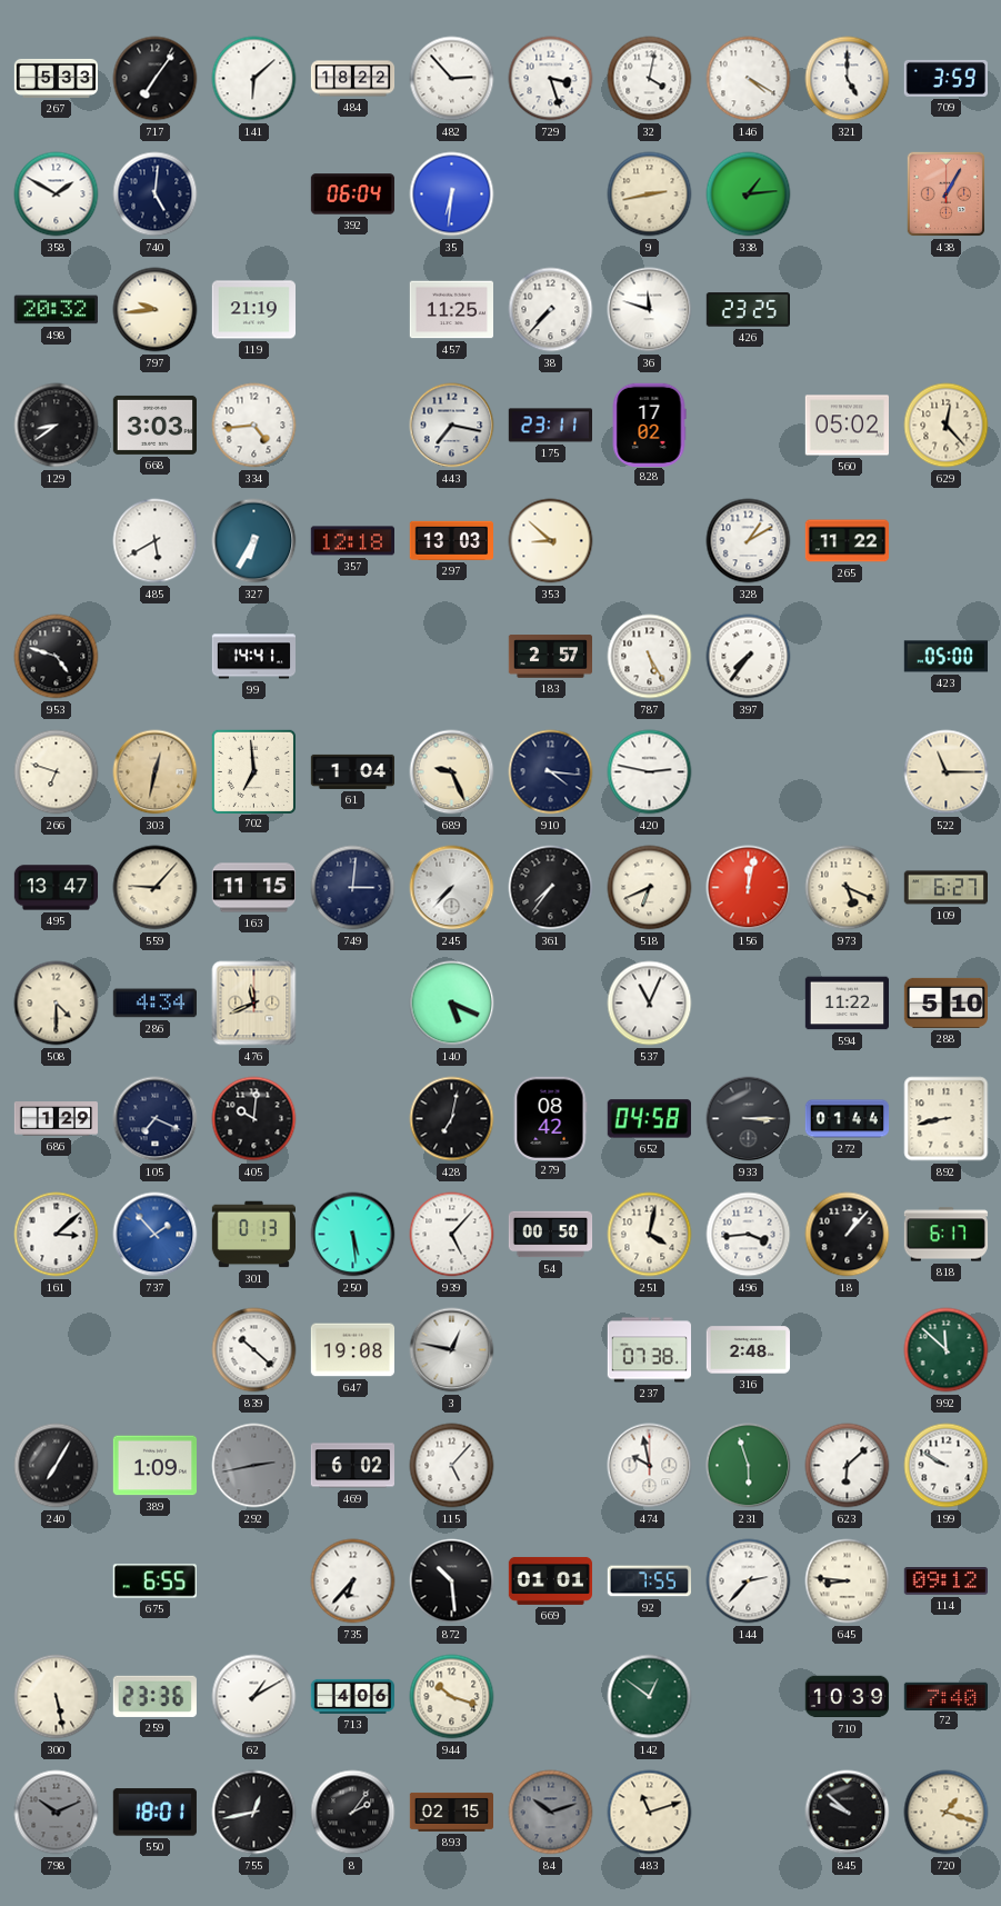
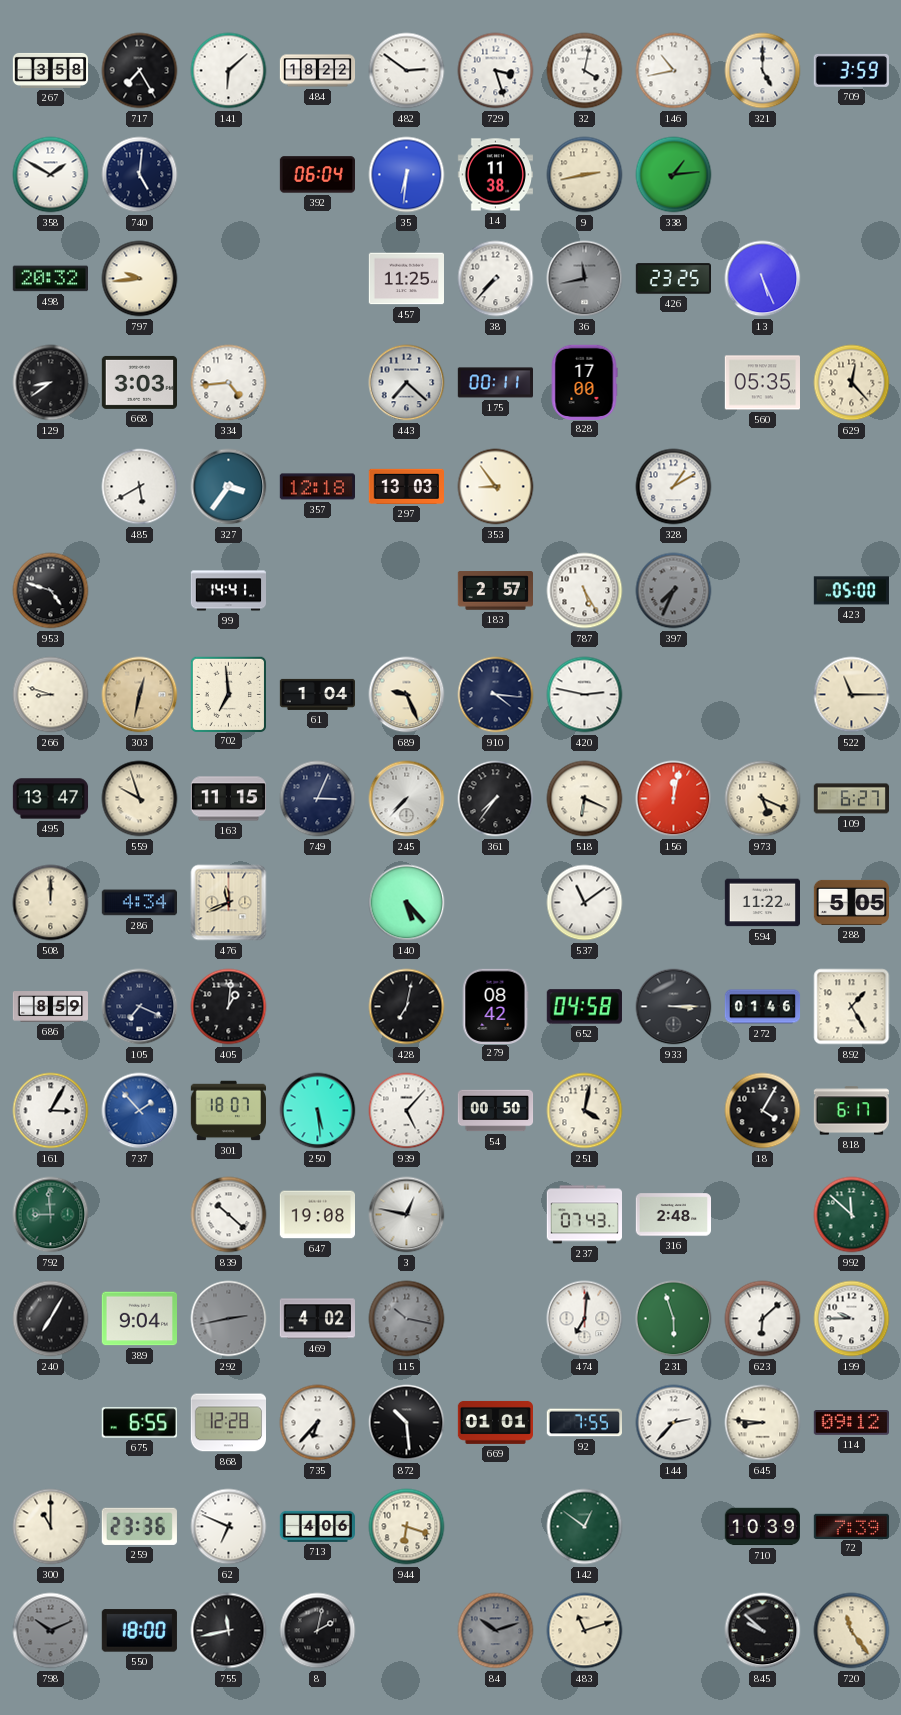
267: 5:33 -> 3:58
717: 7:06 -> 7:25
482: 2:53 -> 2:51
146: 4:20 -> 10:43
14: none -> 11:38
438: 1:05 -> none
119: 21:19 -> none
36: 11:48 -> 11:43
36 dial: white -> grey
13: none -> 5:26
443: 7:17 -> 7:22
175: 23:11 -> 00:11
828: 17:02 -> 17:00
560: 05:02 -> 05:35
327: 6:35 -> 3:36
353: 8:52 -> 8:54
265: 11:22 -> none
397: 7:36 -> 7:34
397 dial: white -> grey
266: 6:48 -> 8:48
559: 9:07 -> 9:57
749: 3:01 -> 3:04
518: 6:41 -> 6:19
508: 4:30 -> 12:00
140: 5:19 -> 5:23
537: 11:04 -> 11:09
288: 5:10 -> 5:05
686: 1:29 -> 8:59
405: 10:01 -> 1:01
272: 01:44 -> 01:46
892: 8:43 -> 1:25
161: 3:08 -> 3:05
301: 0:13 -> 18:07
496: 3:44 -> none
18: 1:07 -> 4:05
792: none -> 8:59
237: 07:38 -> 07:43
389: 1:09 -> 9:04
469: 6:02 -> 4:02
115: 5:07 -> 10:17
115 dial: white -> grey
474: 9:58 -> 7:01
199: 9:50 -> 9:45
868: none -> 12:28
300: 5:28 -> 11:00
62: 1:10 -> 6:49
944: 10:18 -> 6:18
72: 7:40 -> 7:39
550: 18:01 -> 18:00
755: 12:43 -> 11:43
8: 2:06 -> 2:02
893: 02:15 -> none
720: 1:18 -> 11:24
